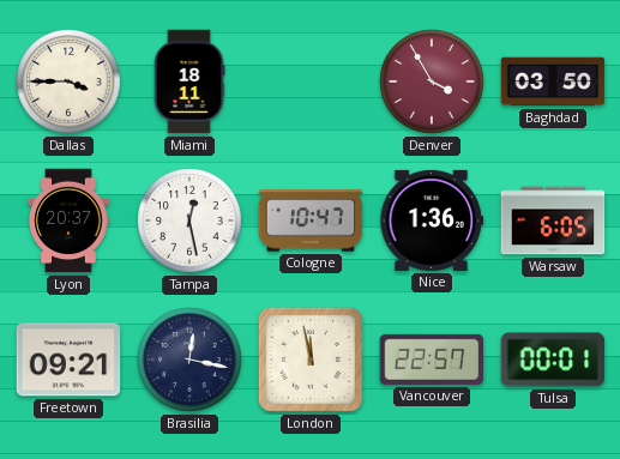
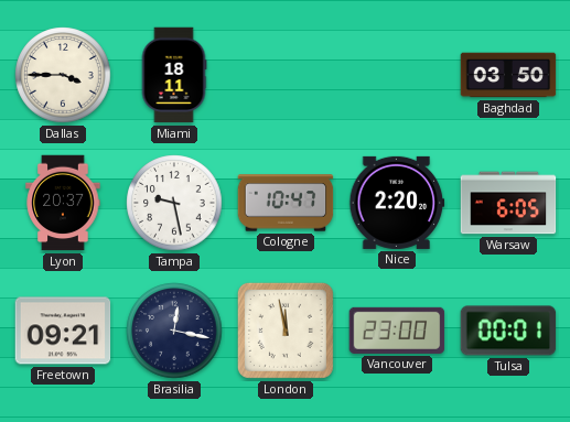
Denver: 3:55 -> none
Tampa: 12:28 -> 9:28
Nice: 1:36 -> 2:20
Vancouver: 22:57 -> 23:00
